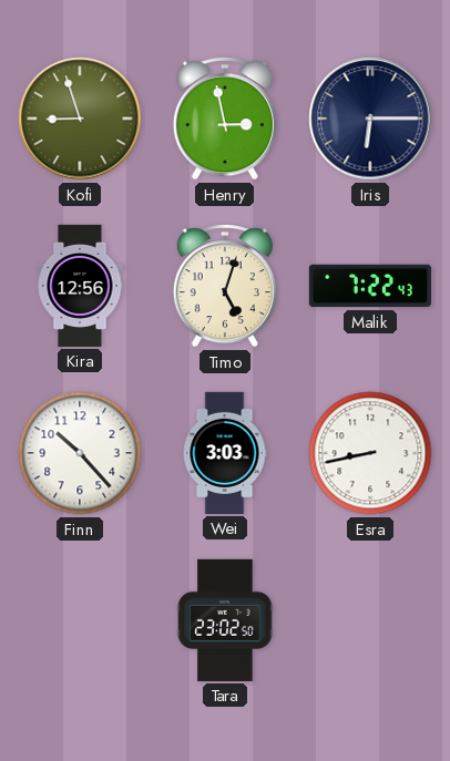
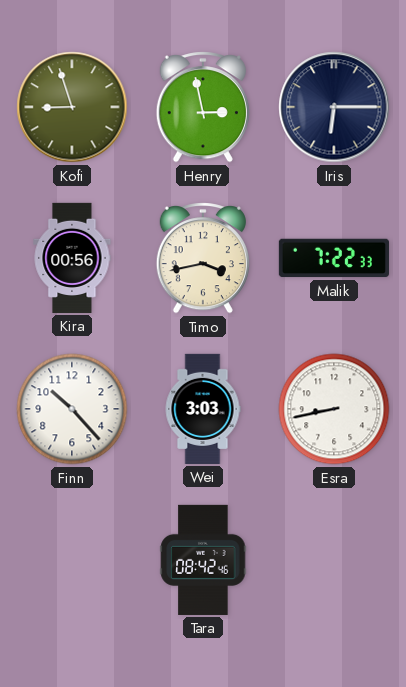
Kira: 12:56 -> 00:56
Timo: 5:03 -> 3:43
Malik: 7:22:43 -> 7:22:33
Tara: 23:02 -> 08:42
